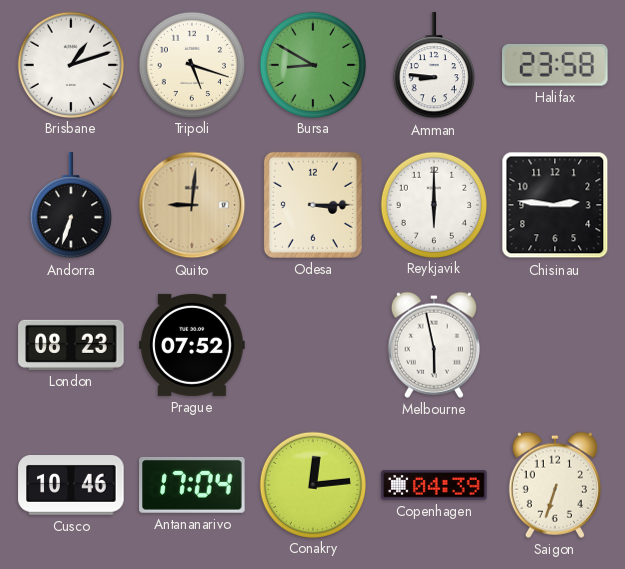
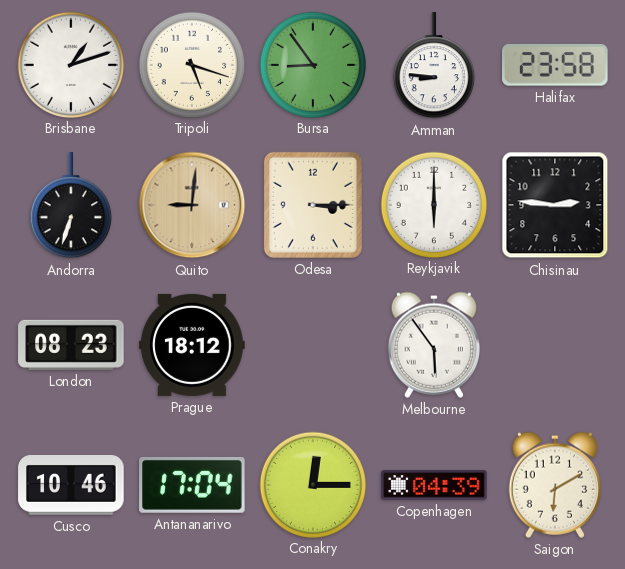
Bursa: 8:50 -> 8:54
Prague: 07:52 -> 18:12
Melbourne: 5:58 -> 5:54
Conakry: 12:14 -> 12:15
Saigon: 6:33 -> 6:10
